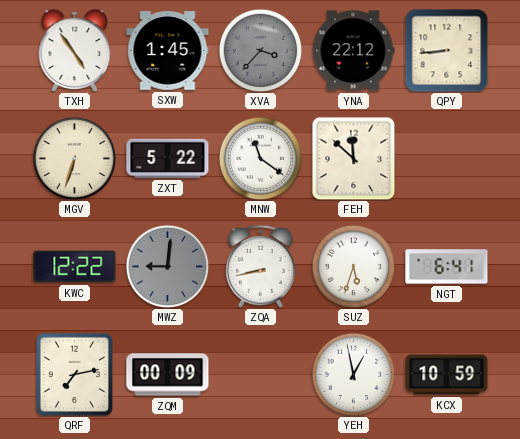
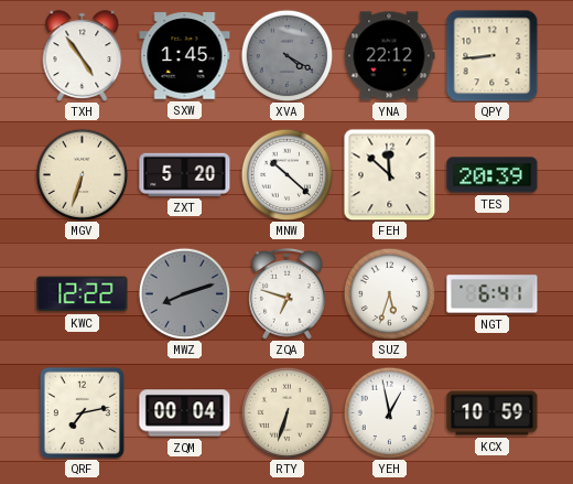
XVA: 3:37 -> 4:20
ZXT: 5:22 -> 5:20
MNW: 11:21 -> 10:22
TES: none -> 20:39
MWZ: 9:01 -> 8:12
ZQA: 8:43 -> 6:48
ZQM: 00:09 -> 00:04
RTY: none -> 6:33
